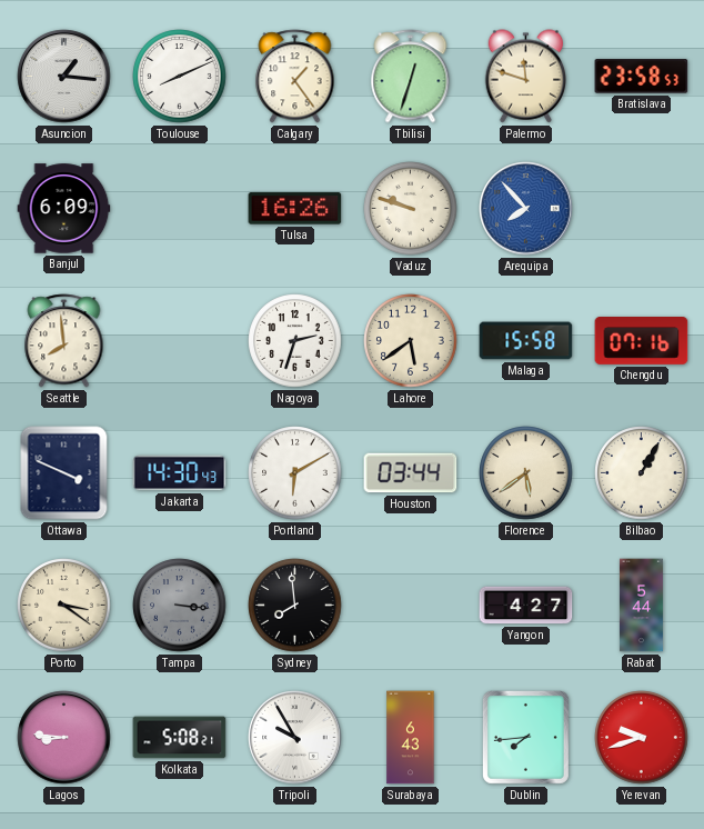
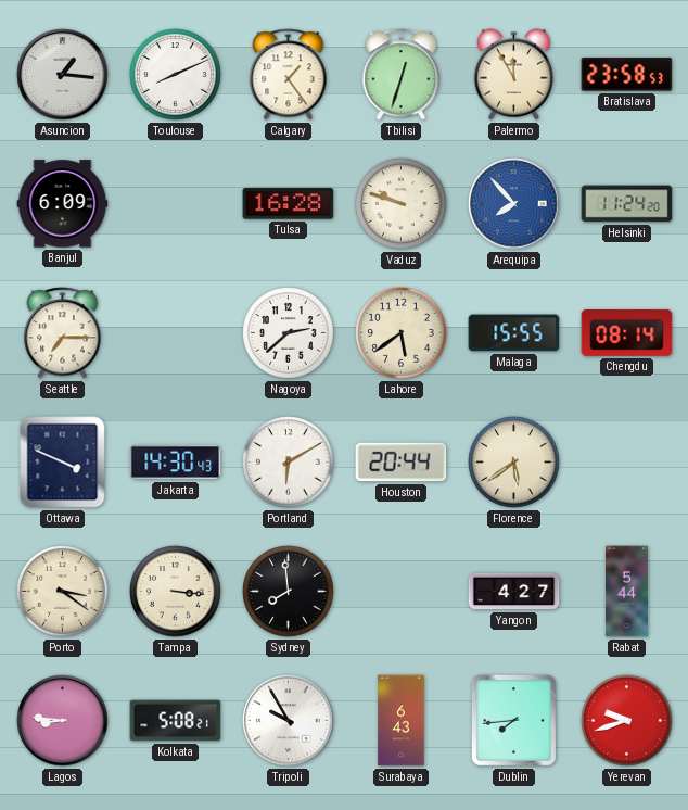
Palermo: 11:48 -> 11:55
Tulsa: 16:26 -> 16:28
Helsinki: none -> 11:24
Seattle: 7:59 -> 7:15
Nagoya: 2:33 -> 2:38
Malaga: 15:58 -> 15:55
Chengdu: 07:16 -> 08:14
Houston: 03:44 -> 20:44
Bilbao: 1:05 -> none
Tampa dial: grey -> cream
